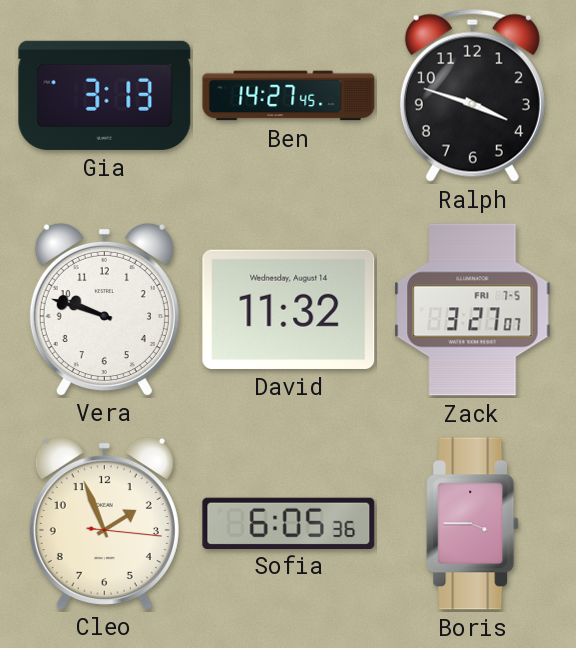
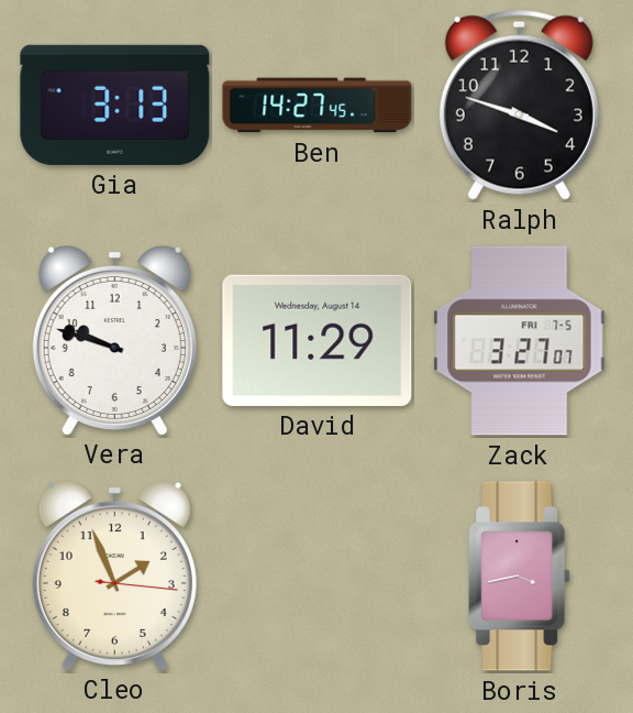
David: 11:32 -> 11:29
Sofia: 6:05 -> none
Boris: 3:45 -> 3:43
